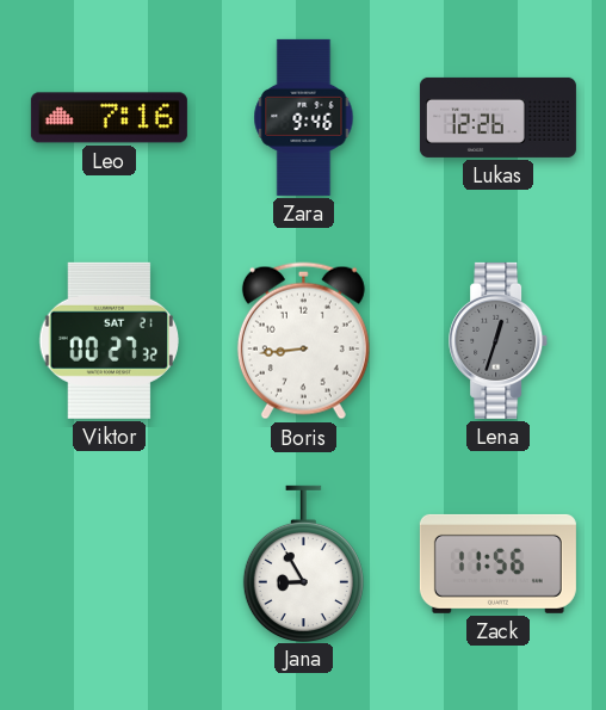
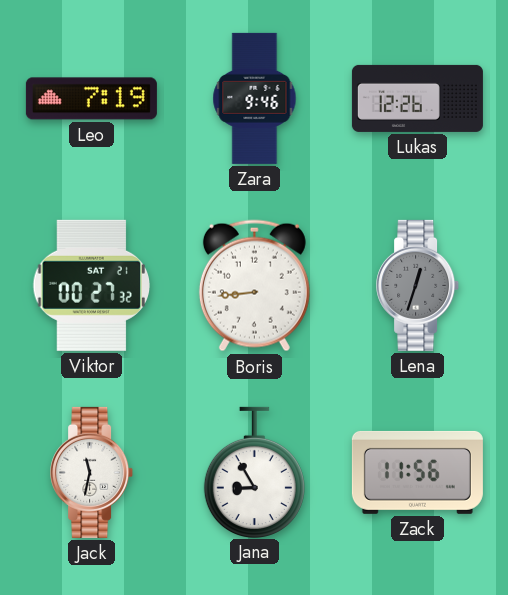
Leo: 7:16 -> 7:19
Jack: none -> 11:32
